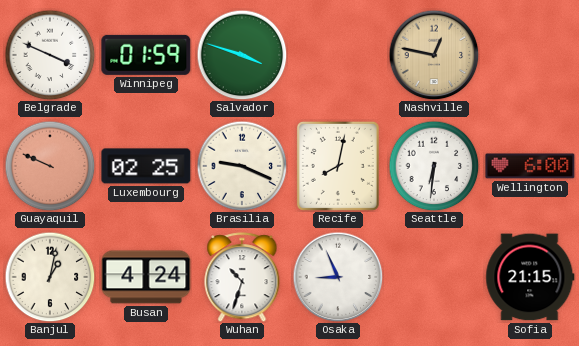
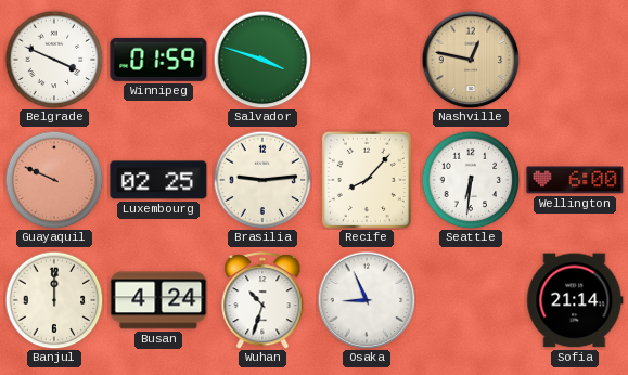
Brasilia: 9:19 -> 9:14
Recife: 8:02 -> 8:07
Banjul: 1:02 -> 12:00
Sofia: 21:15 -> 21:14
